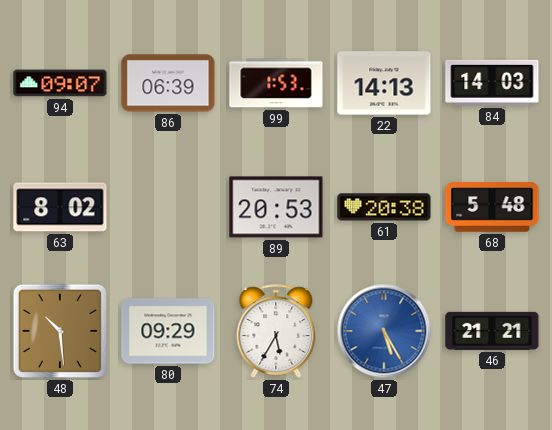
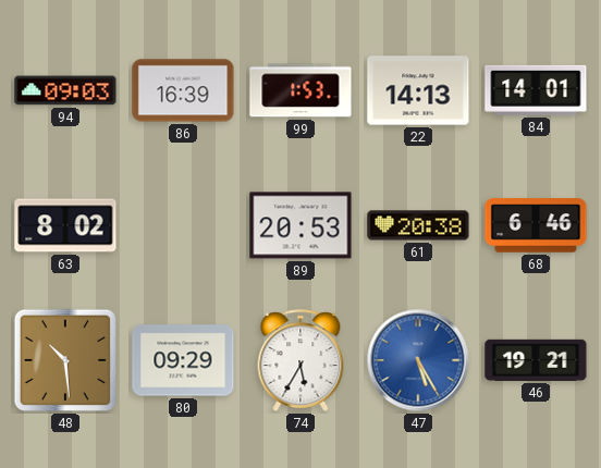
94: 09:07 -> 09:03
86: 06:39 -> 16:39
84: 14:03 -> 14:01
68: 5:48 -> 6:46
46: 21:21 -> 19:21
